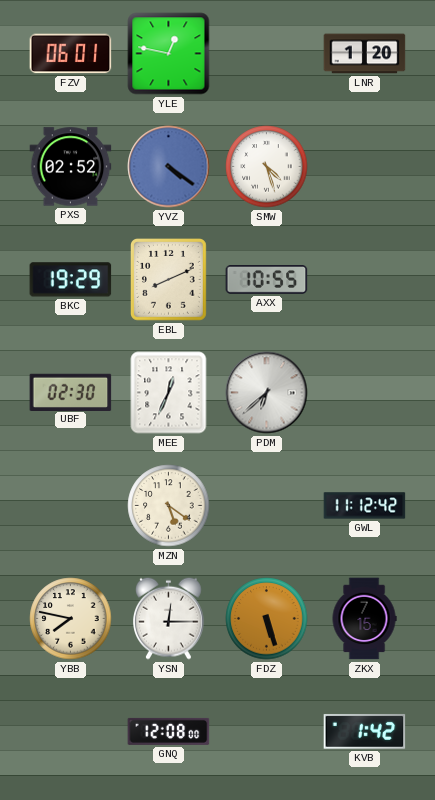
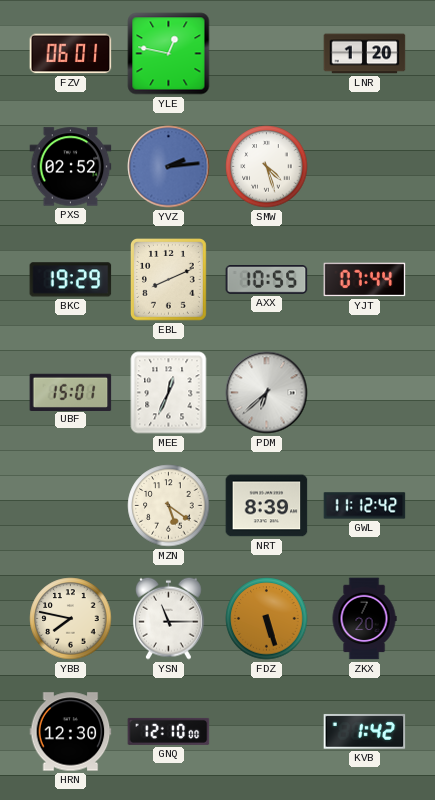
YVZ: 4:21 -> 2:14
YJT: none -> 07:44
UBF: 02:30 -> 15:01
NRT: none -> 8:39
YSN: 12:15 -> 11:15
ZKX: 7:15 -> 7:20
HRN: none -> 12:30
GNQ: 12:08 -> 12:10
